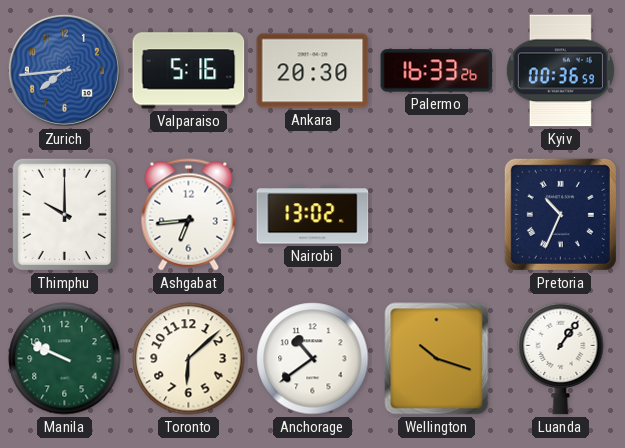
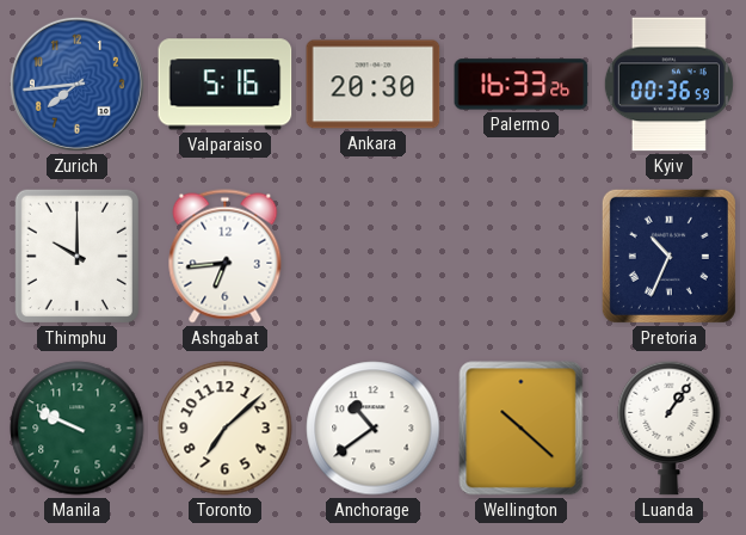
Nairobi: 13:02 -> none
Toronto: 6:08 -> 7:08
Wellington: 10:18 -> 10:22
